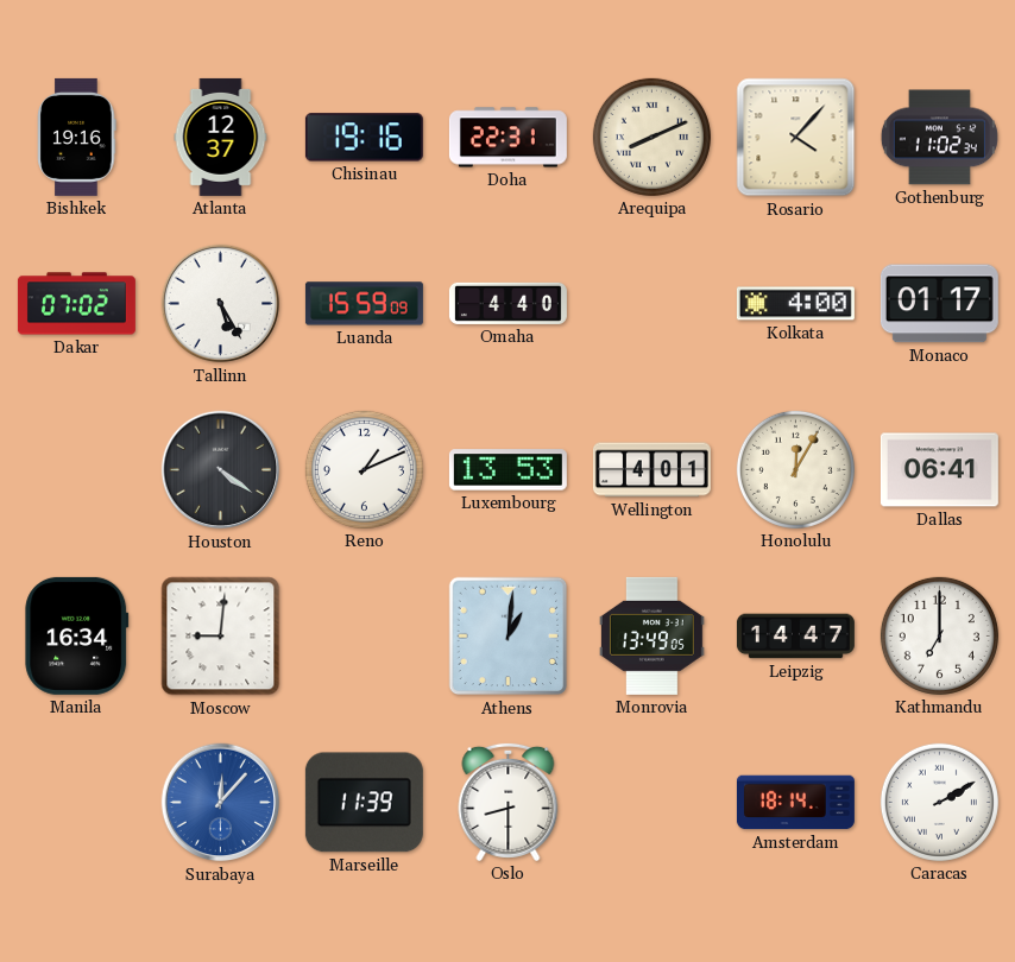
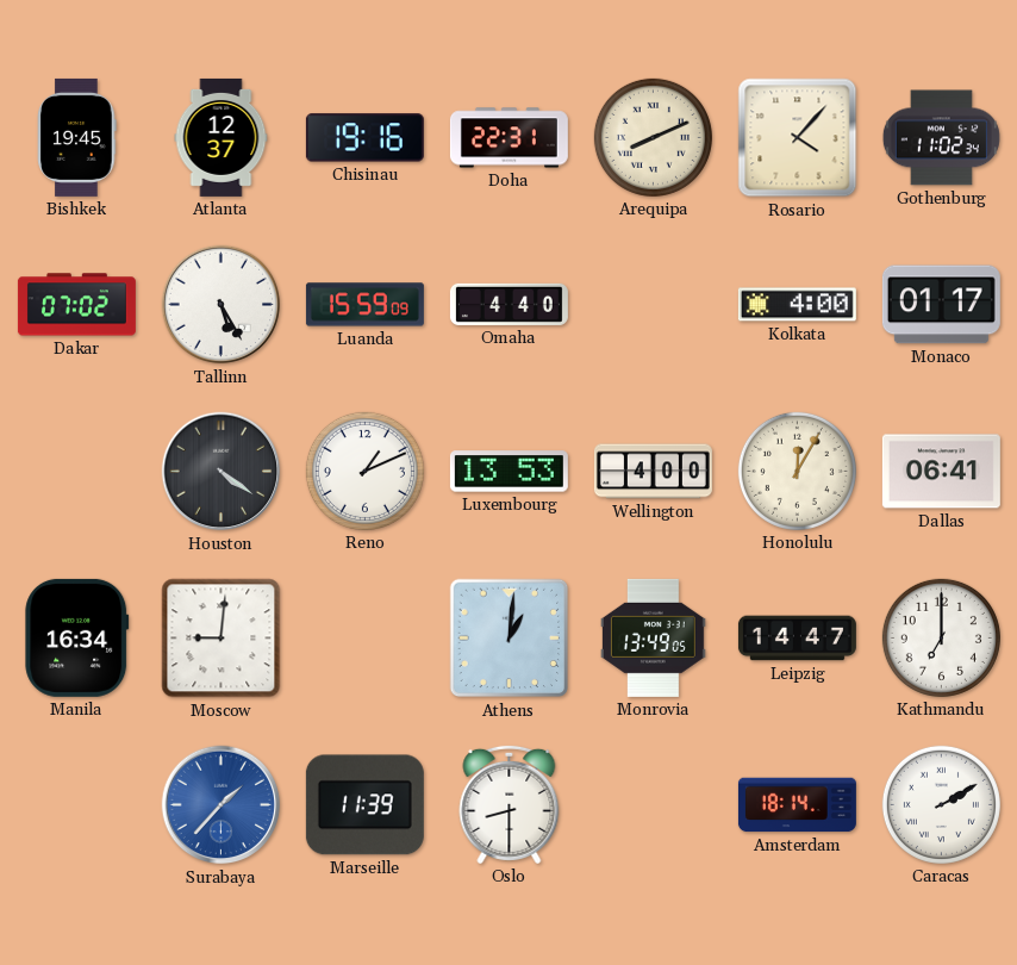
Bishkek: 19:16 -> 19:45
Wellington: 4:01 -> 4:00
Surabaya: 12:07 -> 1:37
